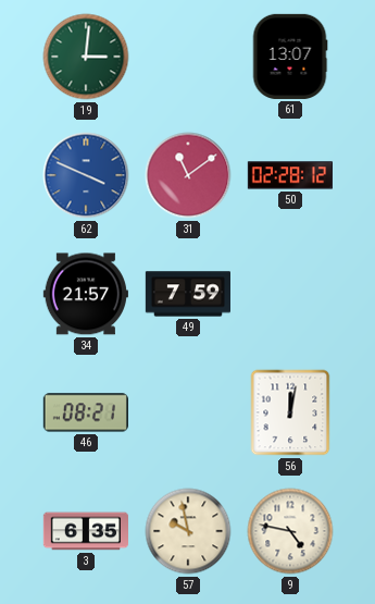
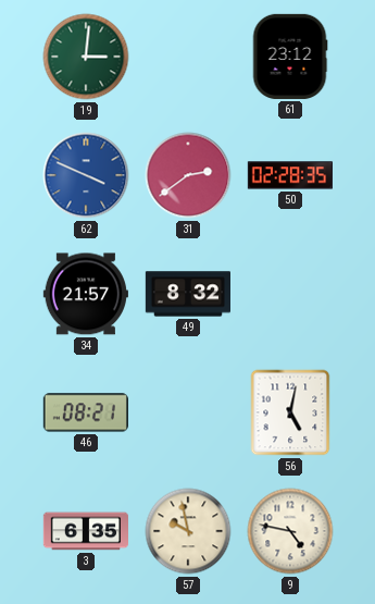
61: 13:07 -> 23:12
31: 11:09 -> 2:39
50: 02:28:12 -> 02:28:35
49: 7:59 -> 8:32
56: 12:02 -> 5:02
